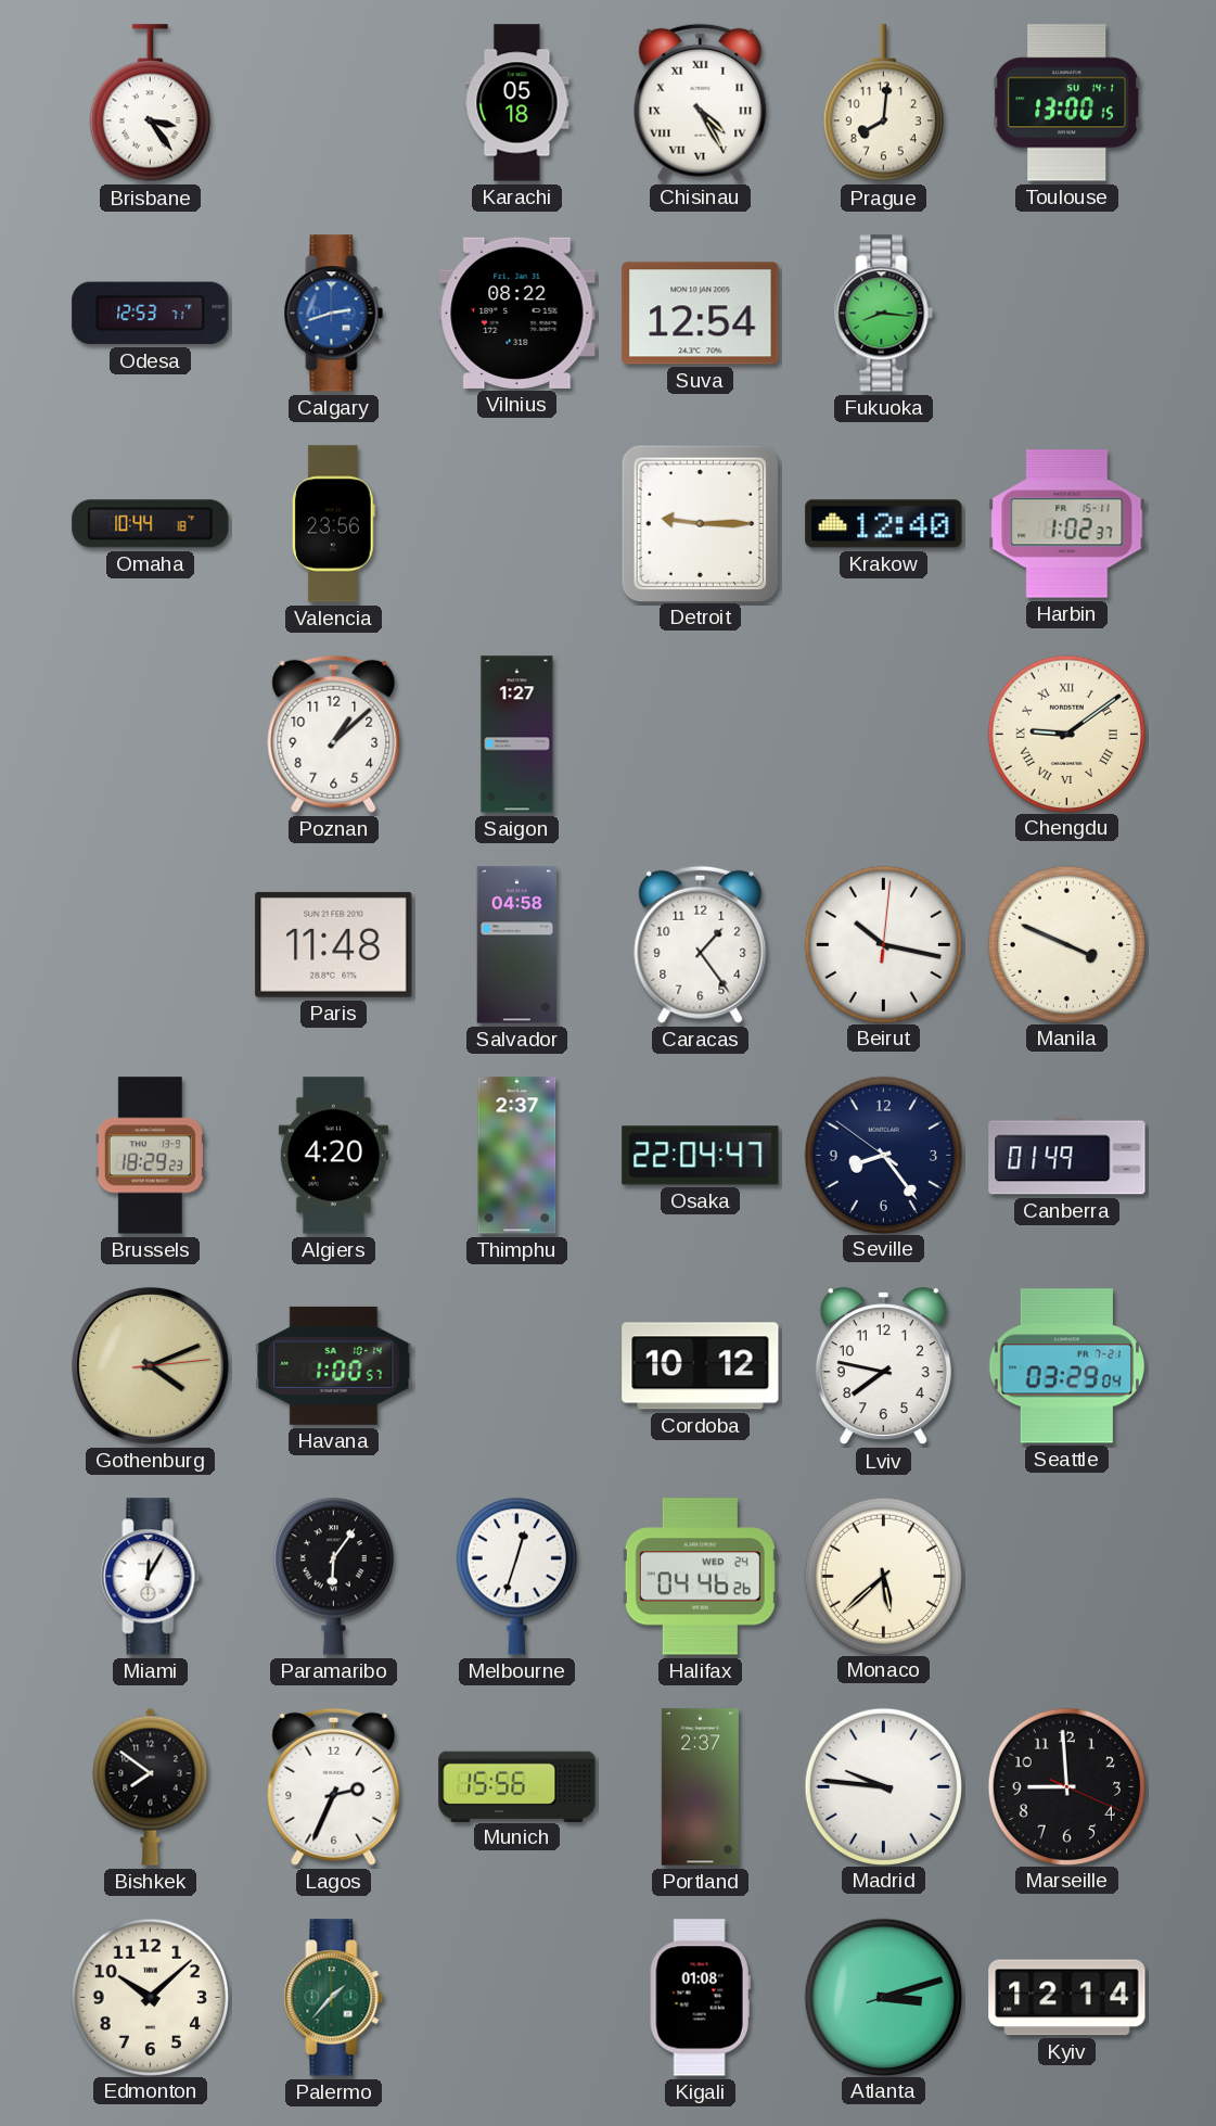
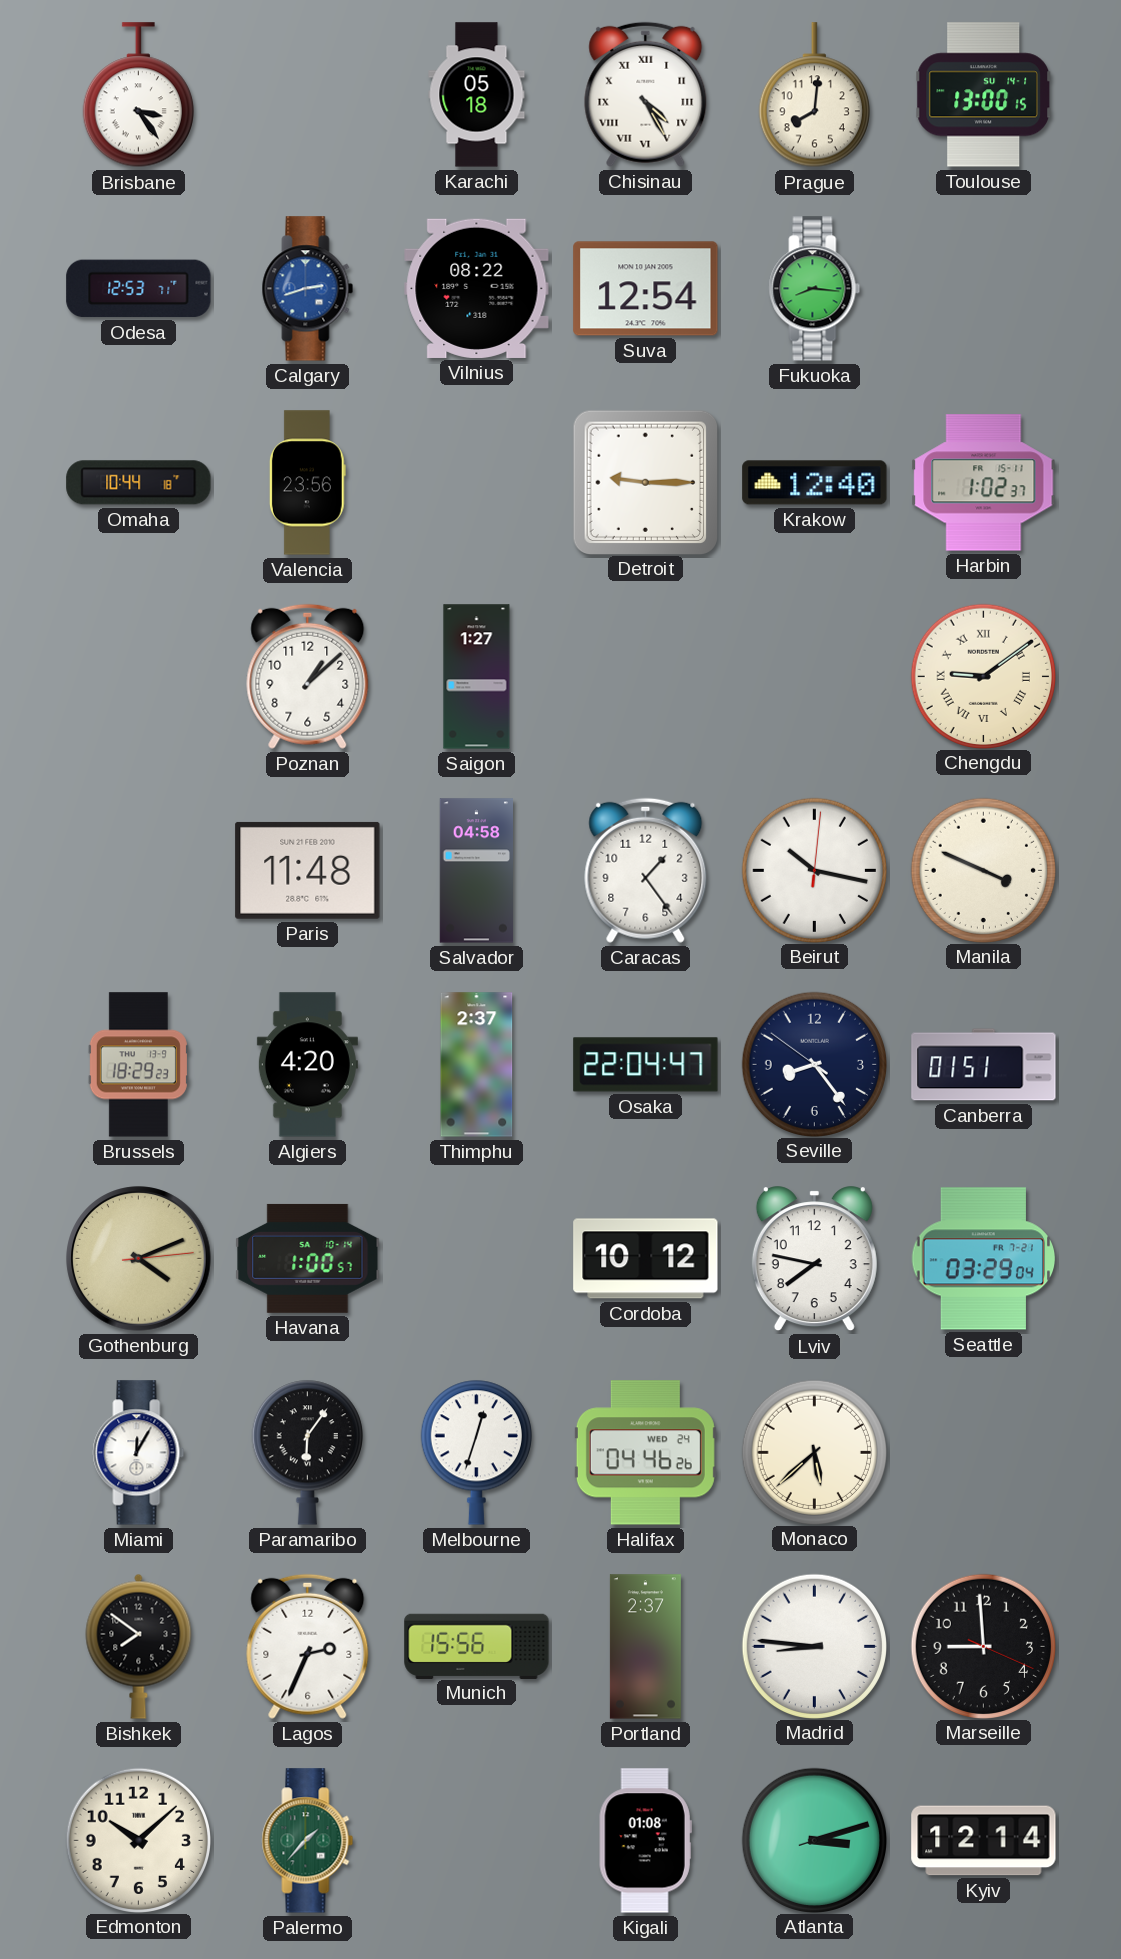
Canberra: 01:49 -> 01:51
Madrid: 9:46 -> 8:46
